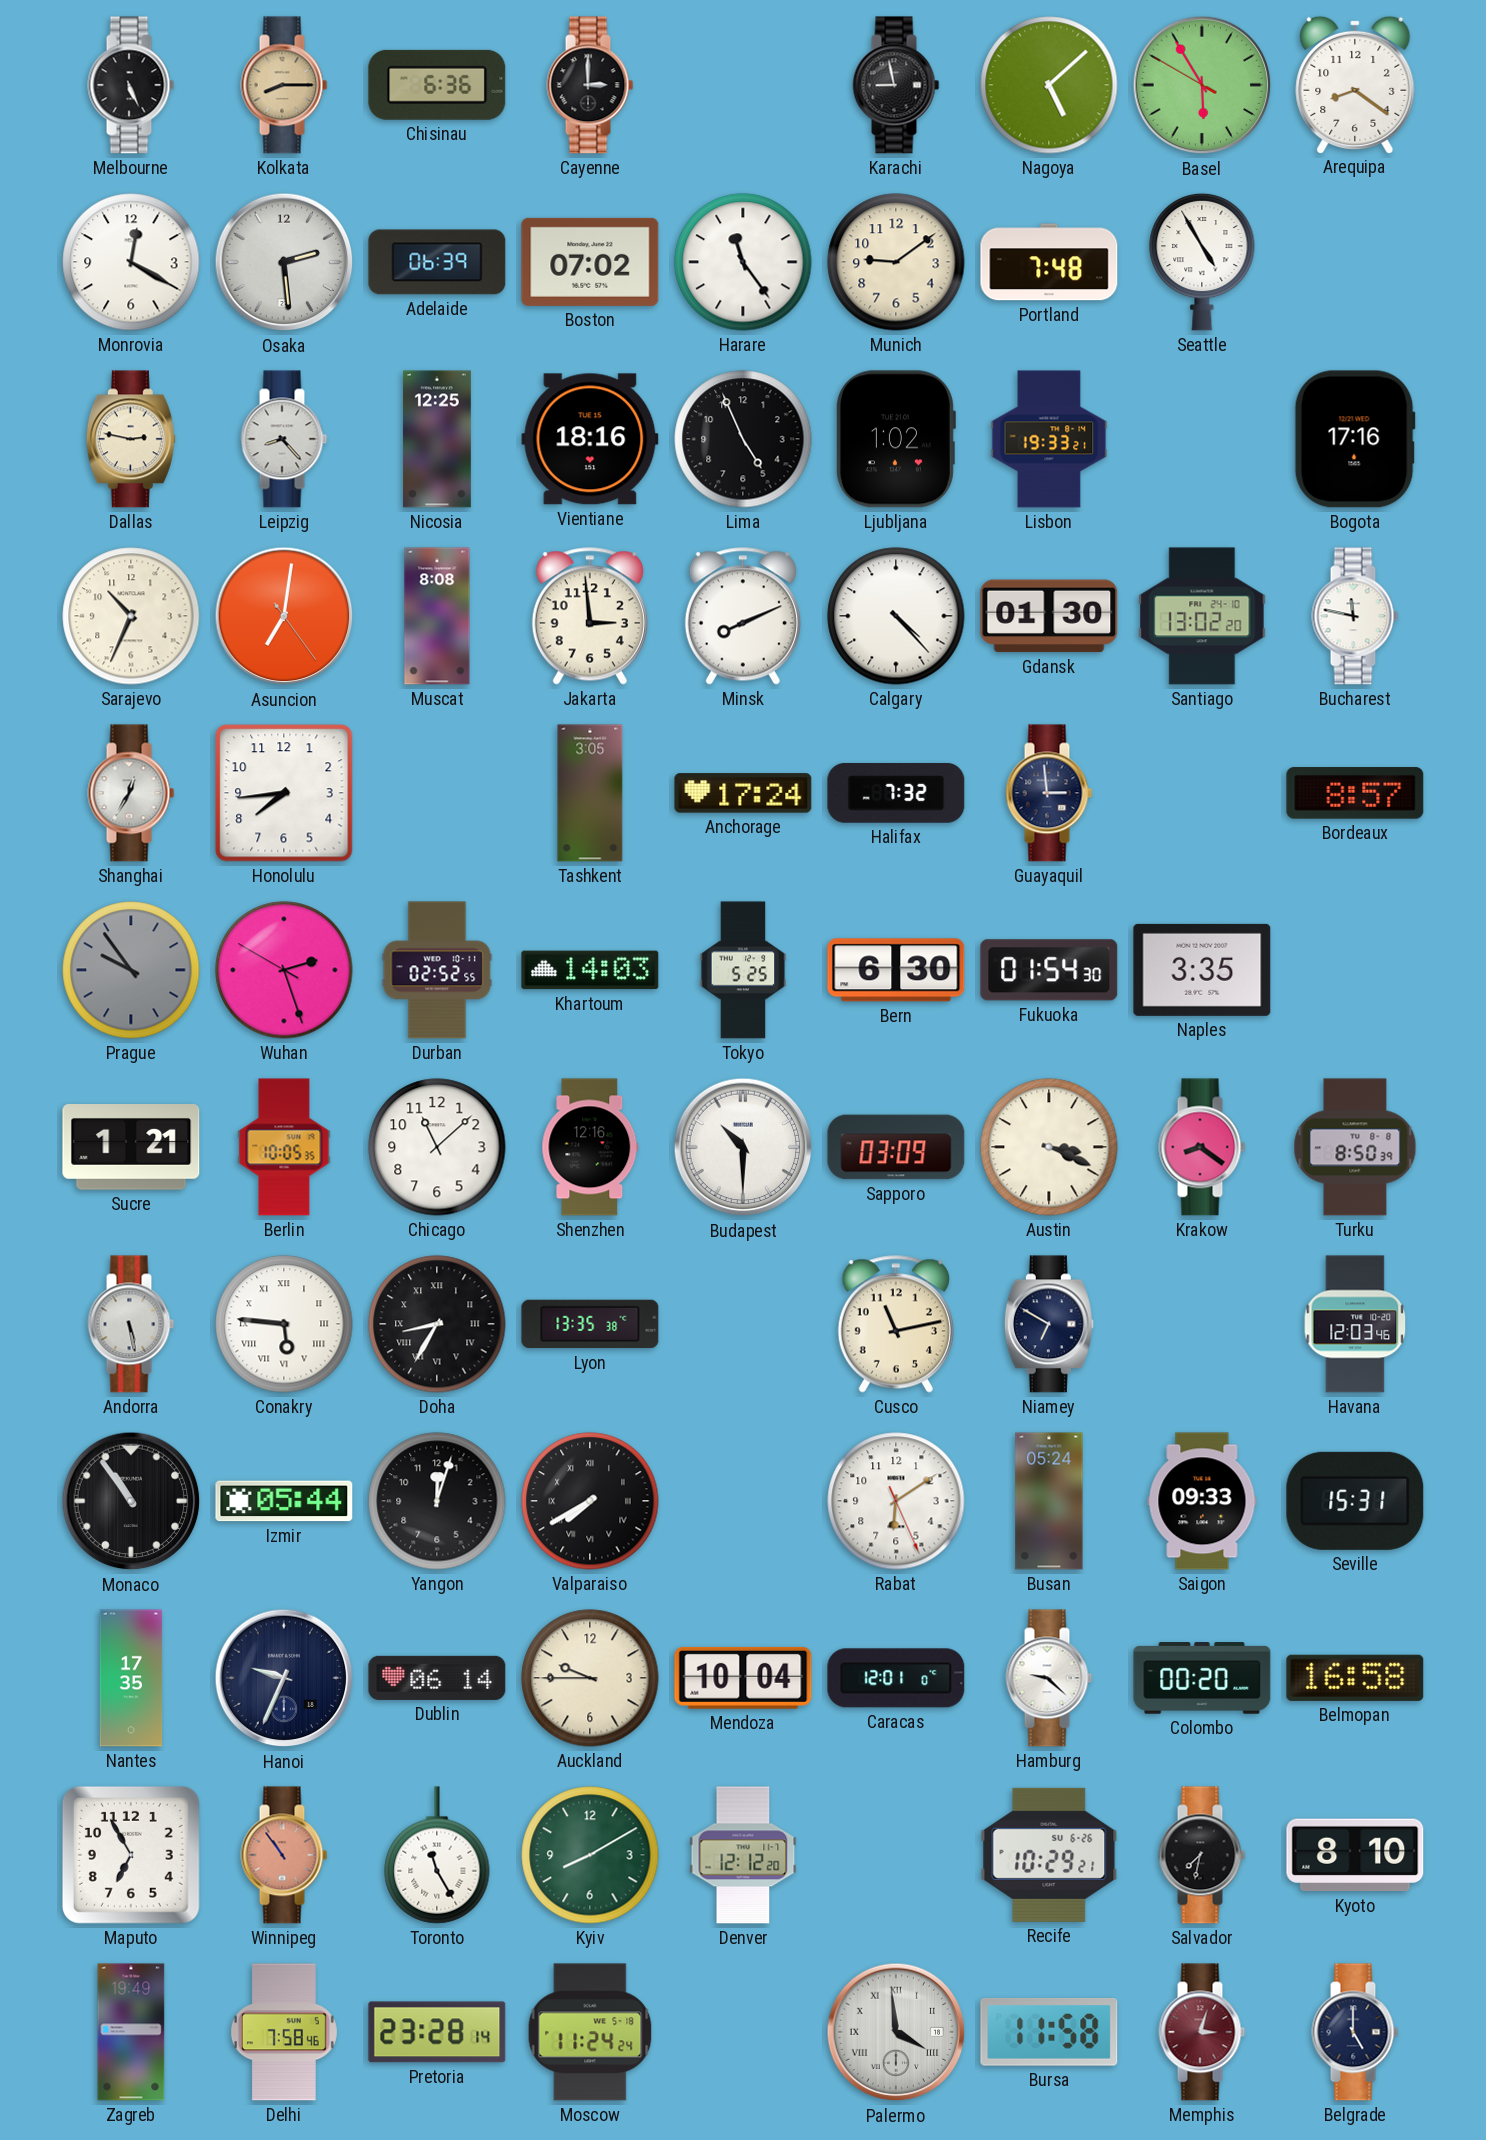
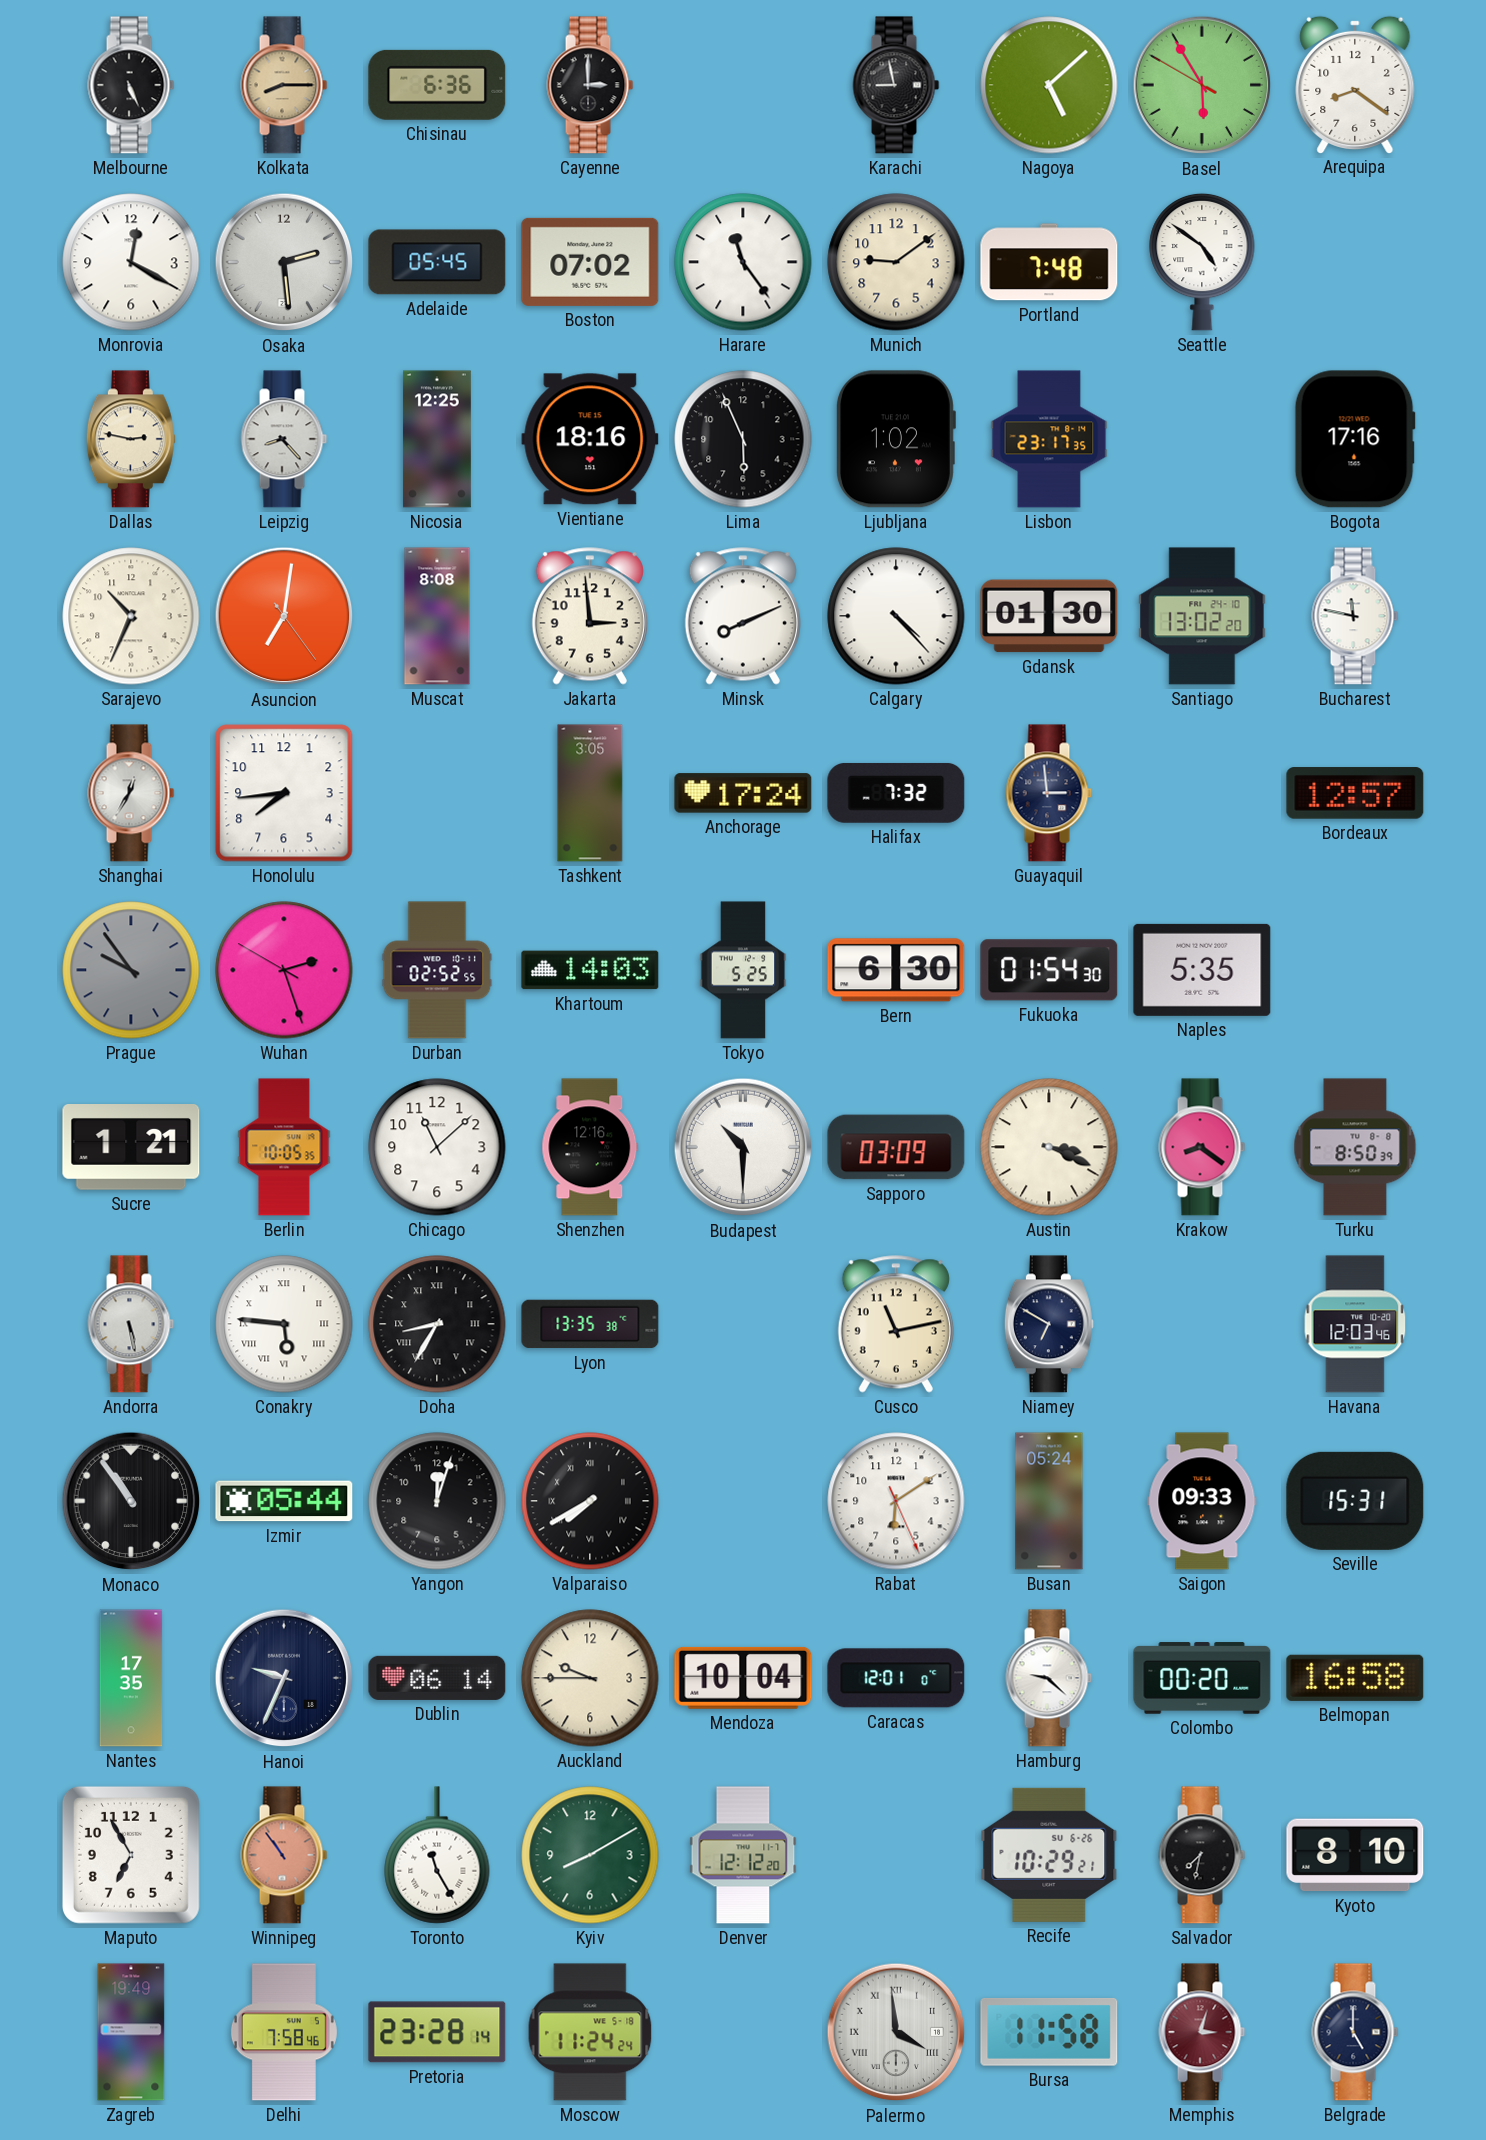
Adelaide: 06:39 -> 05:45
Seattle: 4:55 -> 4:51
Lima: 4:56 -> 5:56
Lisbon: 19:33 -> 23:17
Bordeaux: 8:57 -> 12:57
Naples: 3:35 -> 5:35
